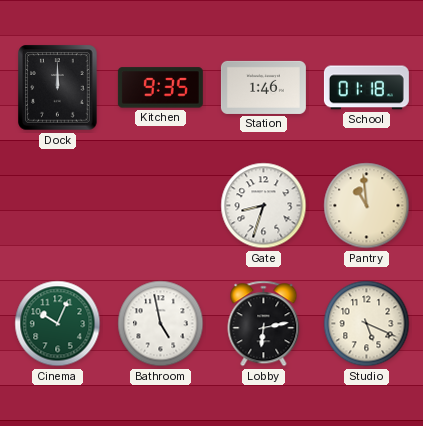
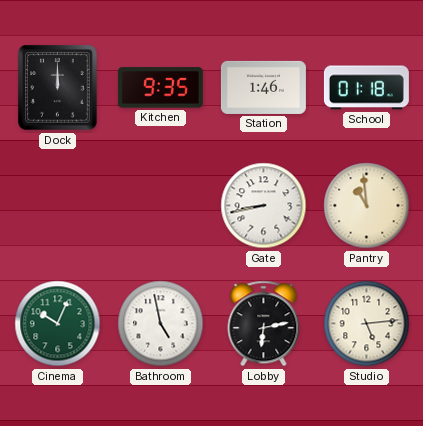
Gate: 8:33 -> 8:43
Studio: 5:19 -> 5:14
